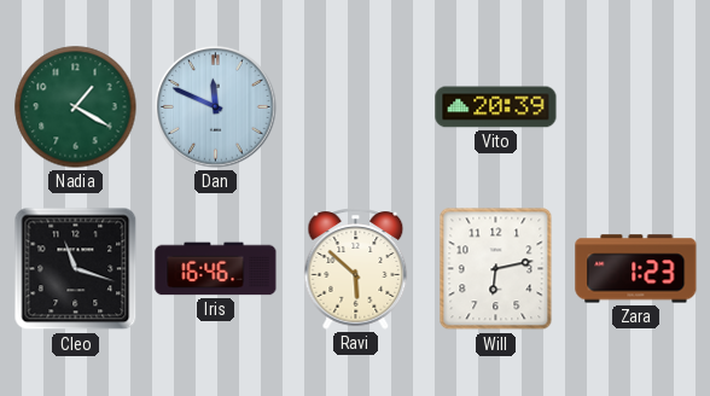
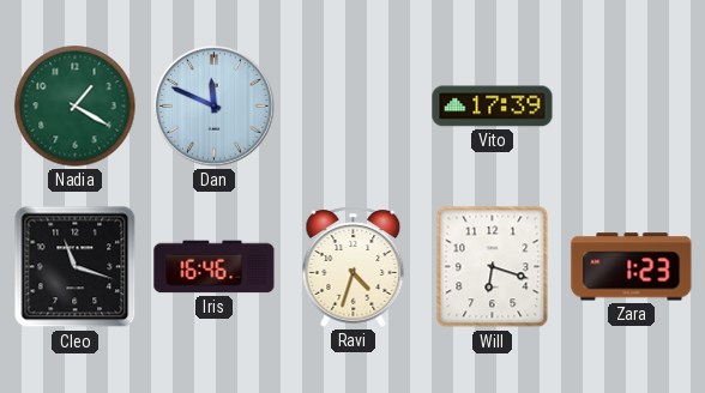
Vito: 20:39 -> 17:39
Ravi: 5:52 -> 4:33
Will: 6:13 -> 6:18
